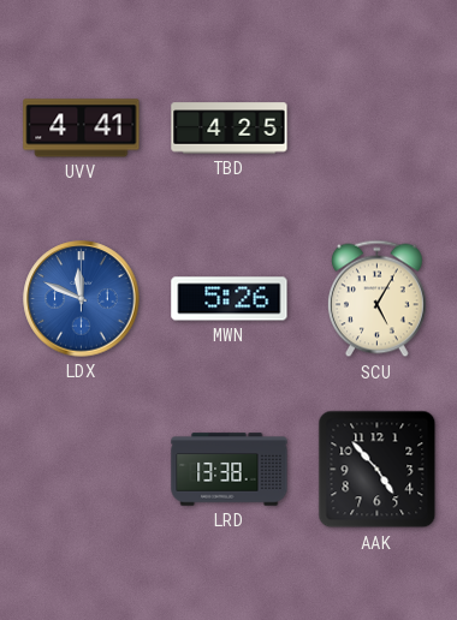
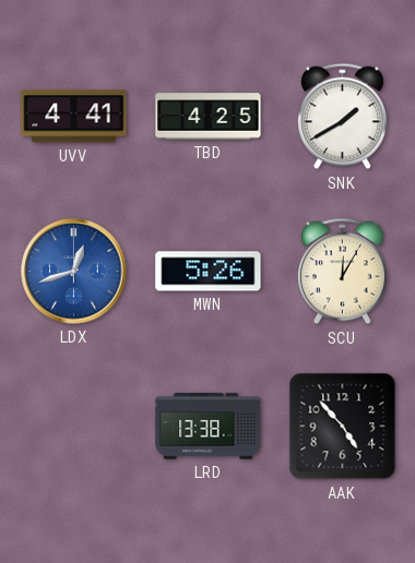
SNK: none -> 1:40
LDX: 11:49 -> 12:42
SCU: 5:05 -> 12:05
